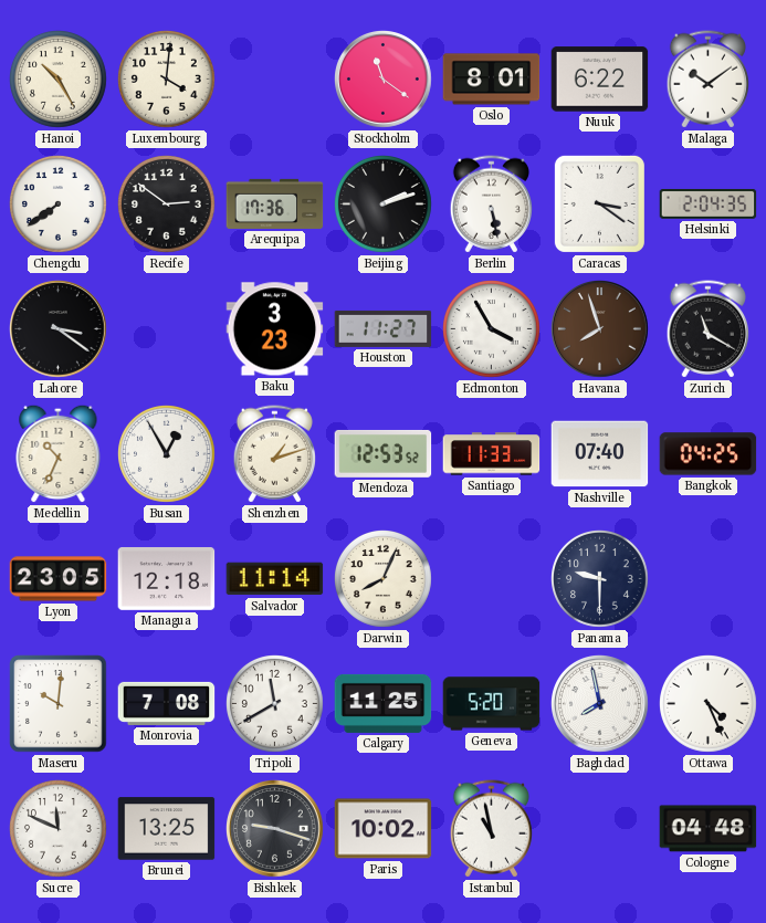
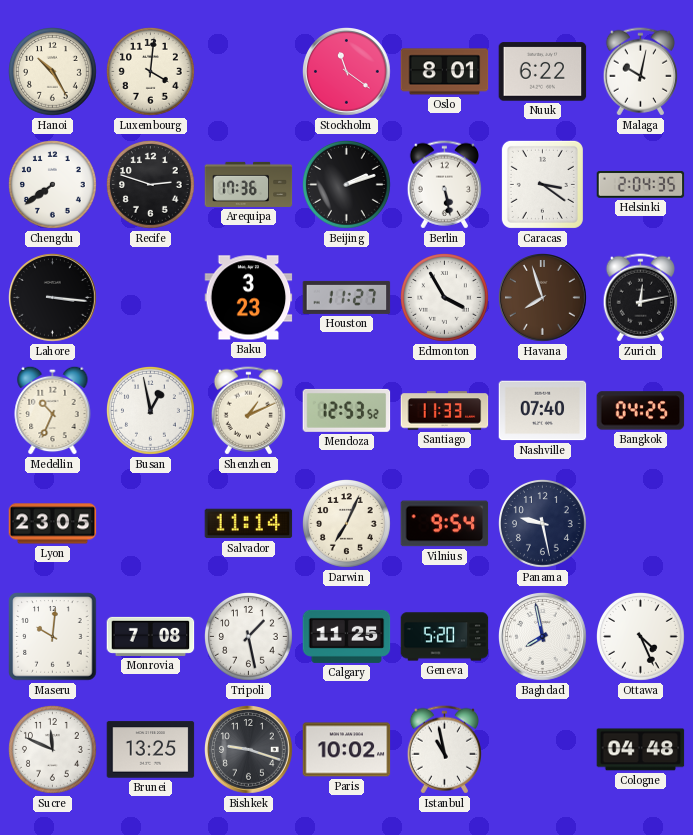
Malaga: 10:09 -> 10:02
Recife: 2:51 -> 2:48
Lahore: 3:21 -> 3:16
Zurich: 11:20 -> 12:13
Busan: 12:55 -> 12:58
Shenzhen: 1:12 -> 1:11
Managua: 12:18 -> none
Darwin: 8:04 -> 7:04
Vilnius: none -> 9:54
Panama: 9:30 -> 9:28
Tripoli: 11:40 -> 1:28
